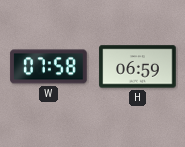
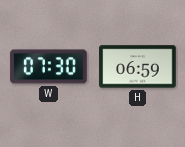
W: 07:58 -> 07:30
